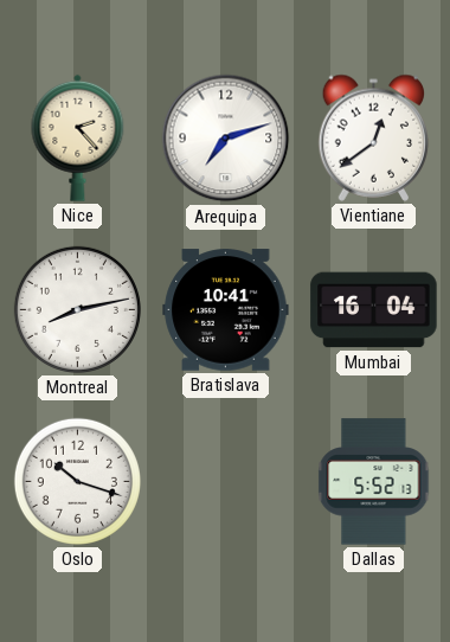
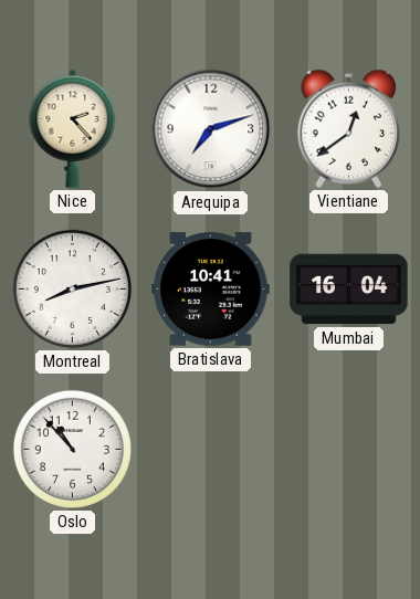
Oslo: 10:18 -> 10:53
Dallas: 5:52 -> none
